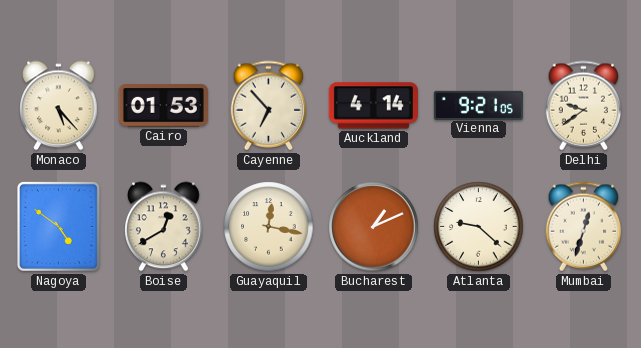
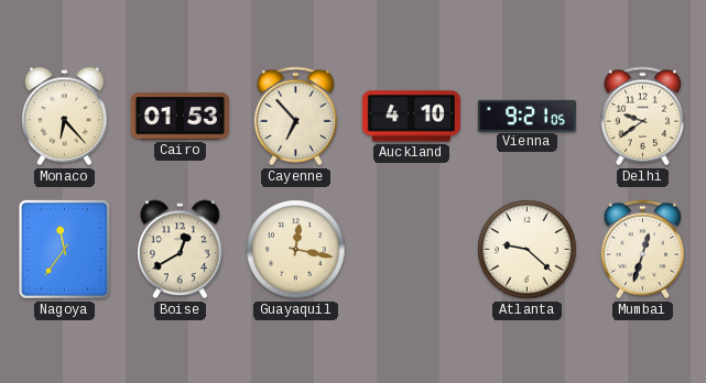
Monaco: 5:23 -> 6:23
Auckland: 4:14 -> 4:10
Nagoya: 4:51 -> 11:36
Bucharest: 1:11 -> none
